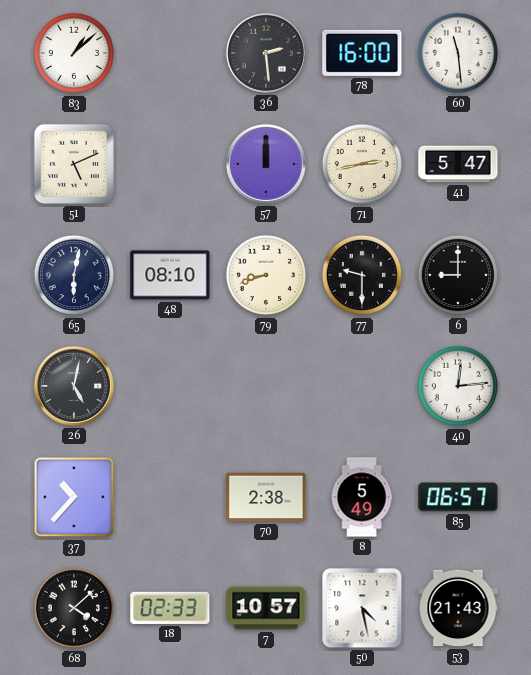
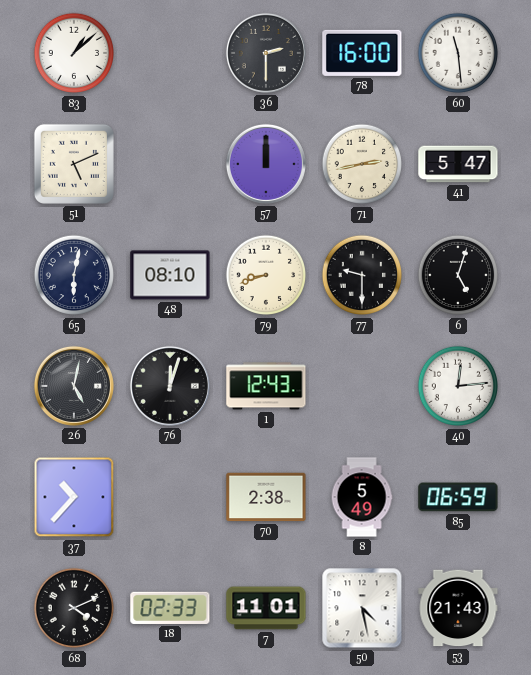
36: 2:29 -> 2:30
6: 9:00 -> 5:03
76: none -> 12:03
1: none -> 12:43
85: 06:57 -> 06:59
68: 4:08 -> 4:11
7: 10:57 -> 11:01
